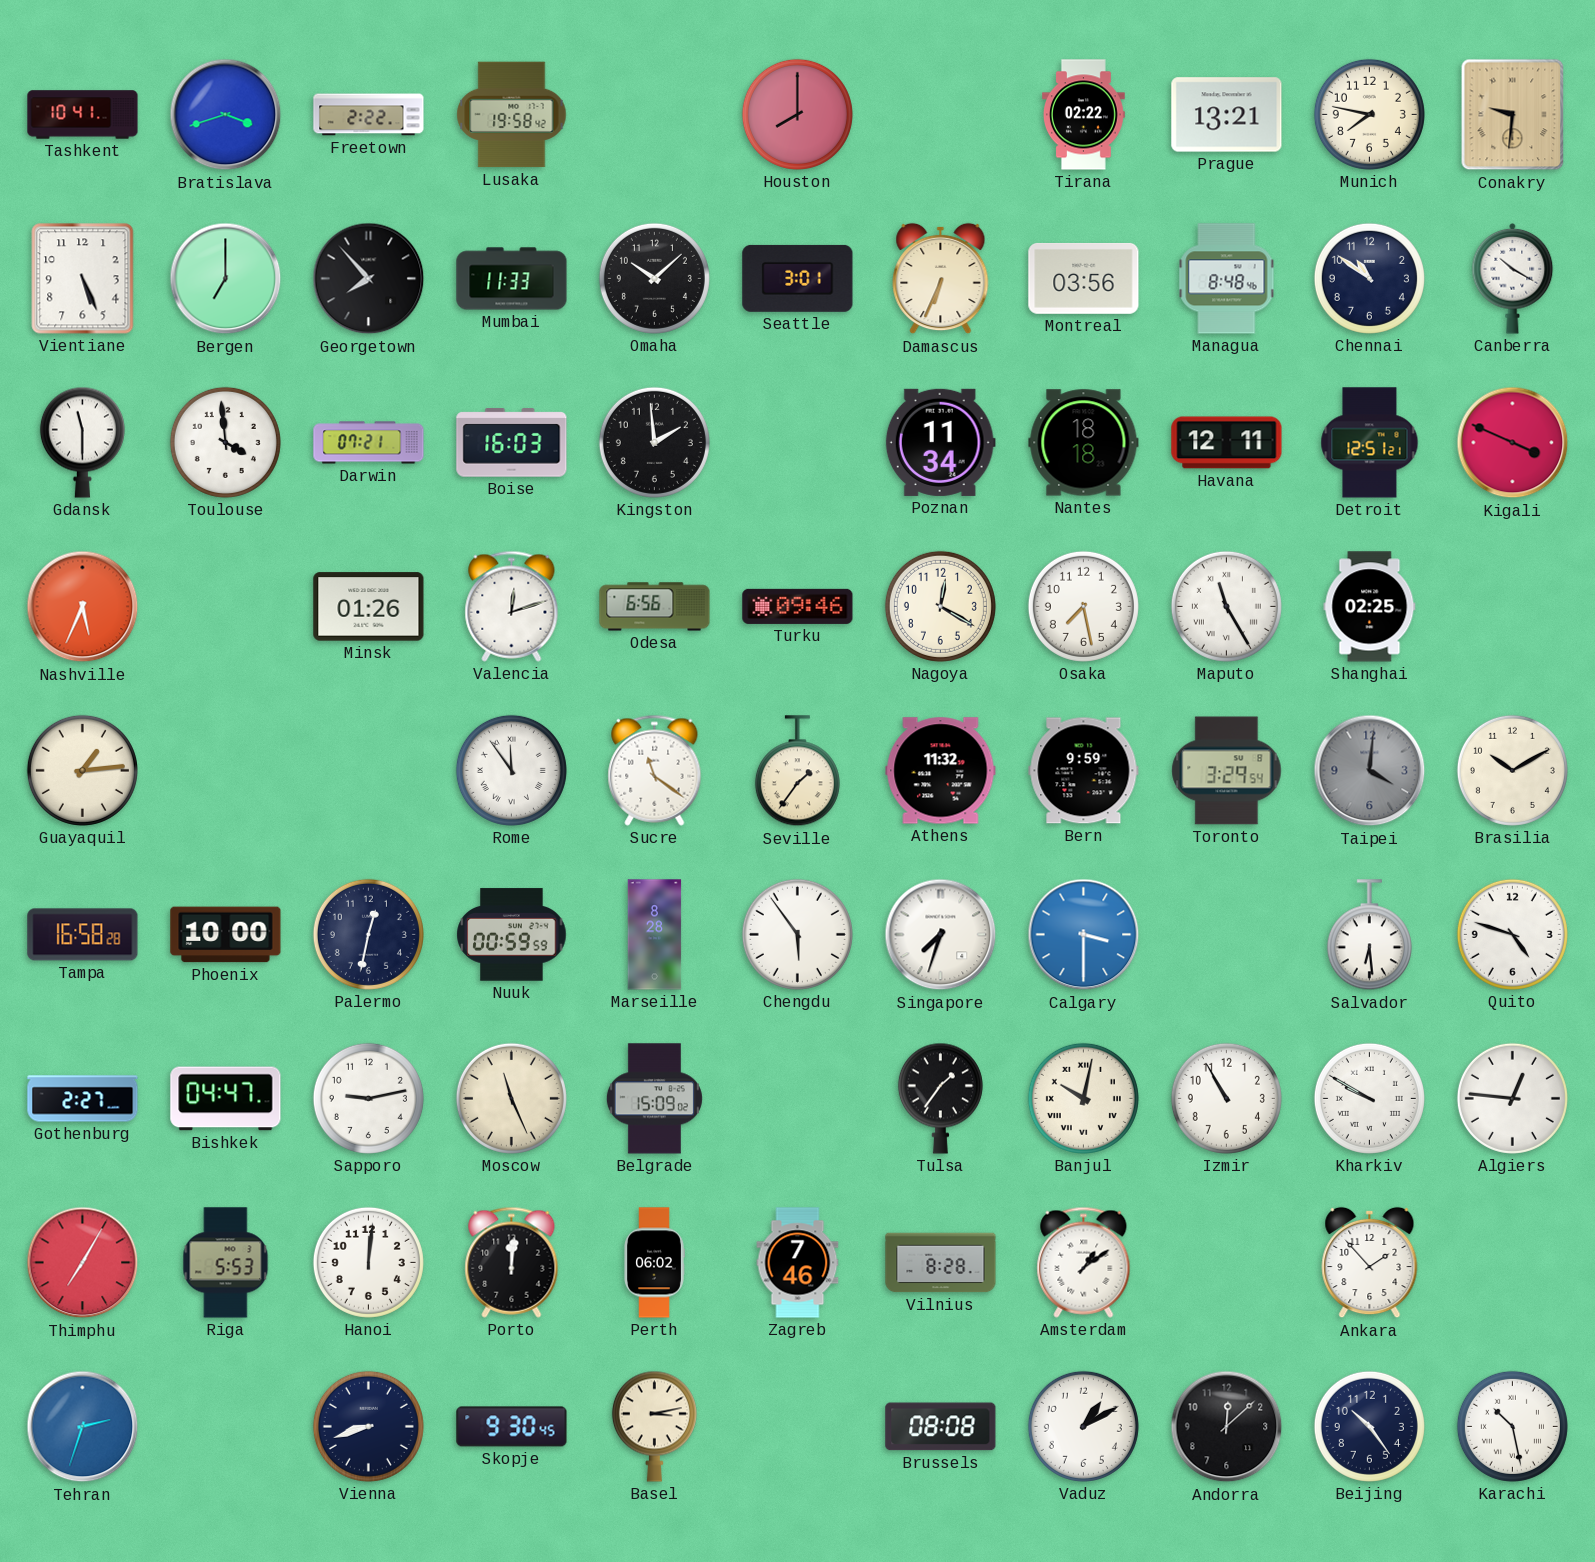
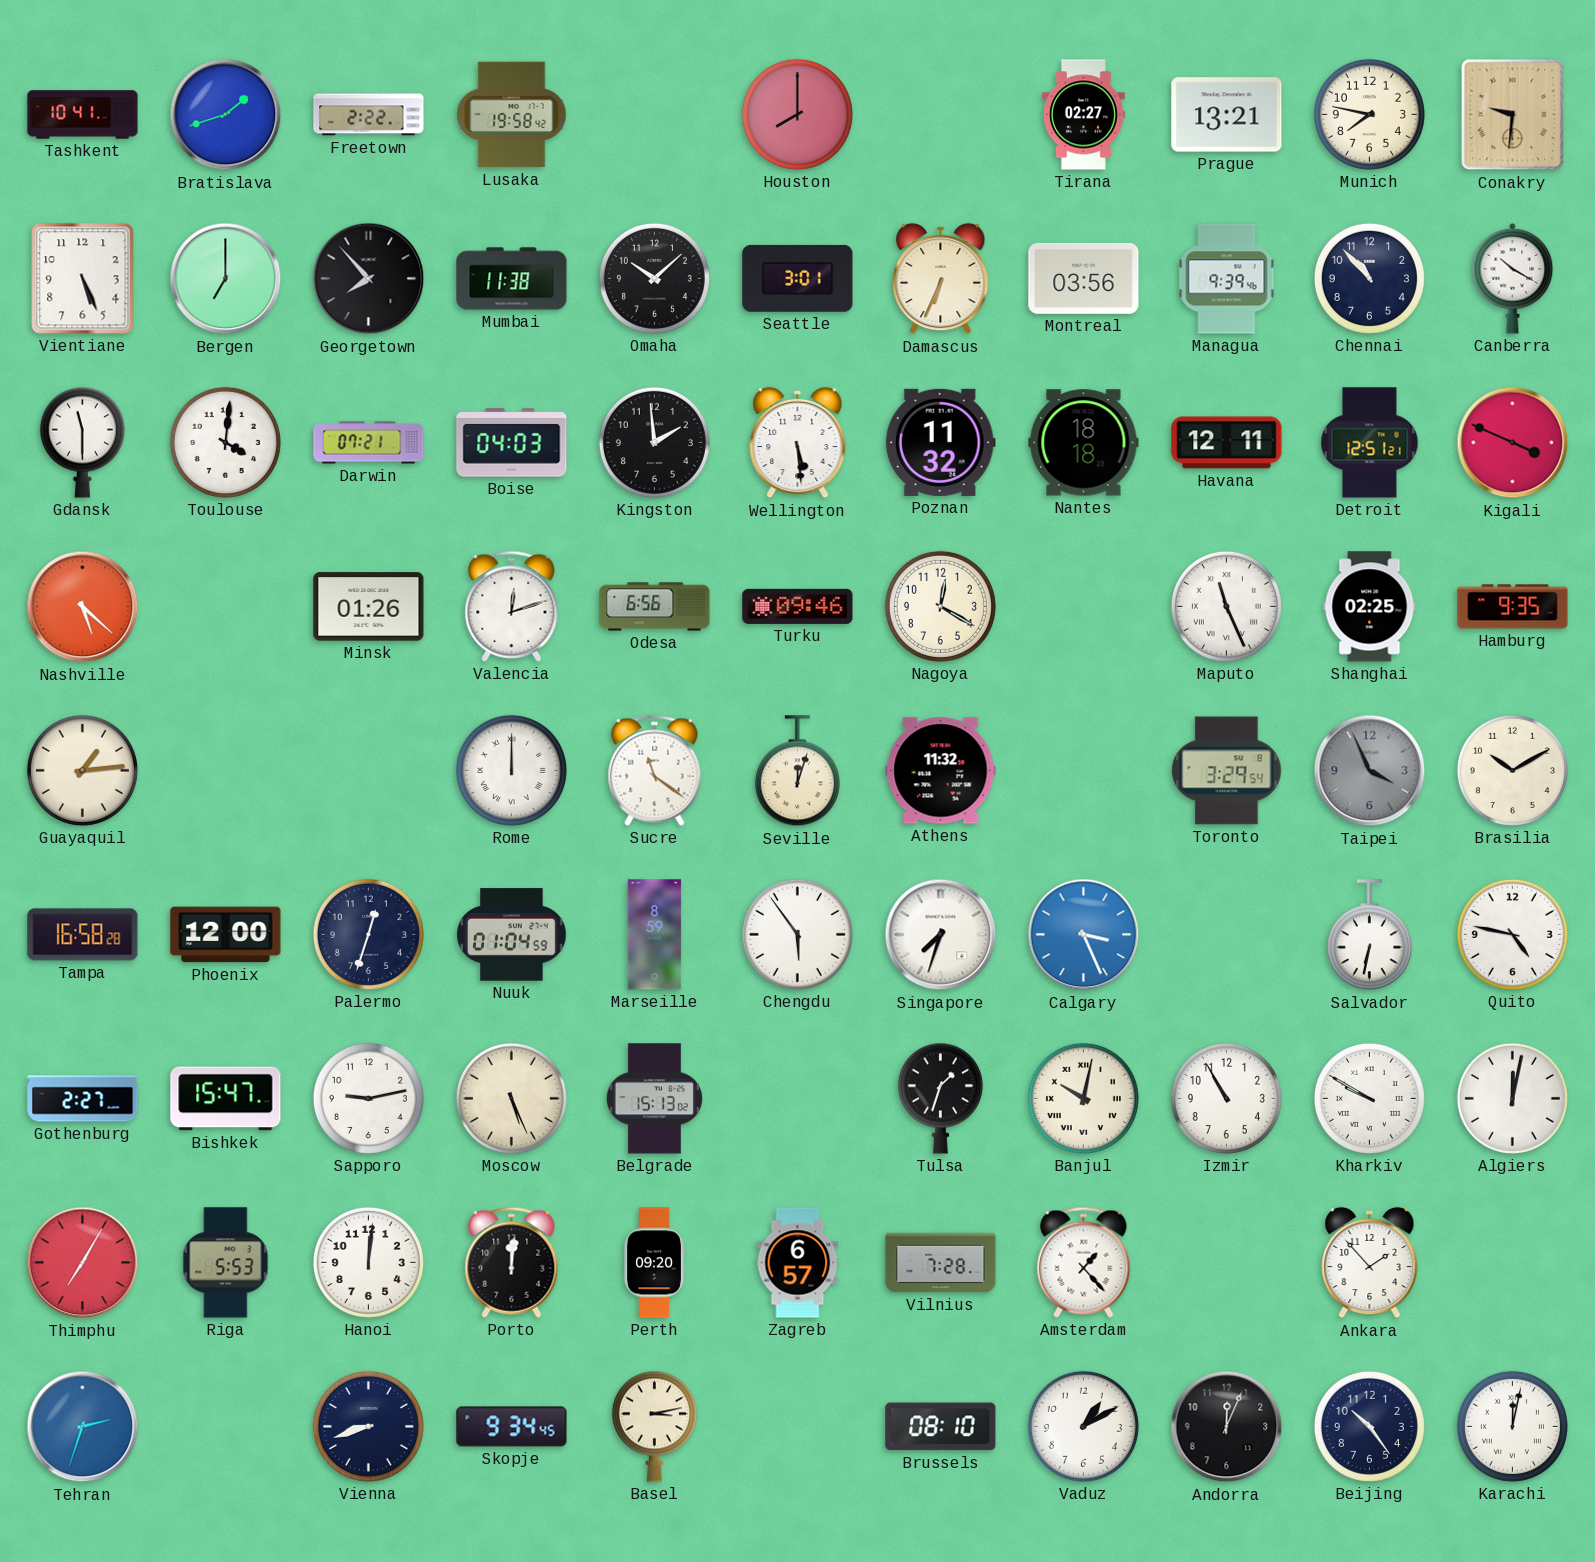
Bratislava: 3:42 -> 1:42
Tirana: 02:22 -> 02:27
Mumbai: 11:33 -> 11:38
Managua: 8:48 -> 9:39
Chennai: 10:51 -> 10:53
Toulouse: 3:59 -> 4:01
Boise: 16:03 -> 04:03
Wellington: none -> 5:29
Poznan: 11:34 -> 11:32
Nashville: 5:34 -> 5:22
Osaka: 7:28 -> none
Maputo: 11:25 -> 11:26
Hamburg: none -> 9:35
Rome: 11:54 -> 12:00
Seville: 1:36 -> 12:03
Bern: 9:59 -> none
Taipei: 4:01 -> 3:56
Phoenix: 10:00 -> 12:00
Palermo: 12:32 -> 12:33
Nuuk: 00:59 -> 01:04
Marseille: 8:28 -> 8:59
Calgary: 3:30 -> 3:26
Salvador: 6:29 -> 6:32
Quito: 4:48 -> 4:47
Bishkek: 04:47 -> 15:47
Moscow: 11:26 -> 5:26
Belgrade: 15:09 -> 15:13
Tulsa: 1:36 -> 1:33
Algiers: 12:46 -> 12:02
Perth: 06:02 -> 09:20
Zagreb: 7:46 -> 6:57
Vilnius: 8:28 -> 7:28
Amsterdam: 1:09 -> 1:23
Skopje: 9:30 -> 9:34
Brussels: 08:08 -> 08:10
Andorra: 12:08 -> 12:04
Karachi: 10:28 -> 12:02
